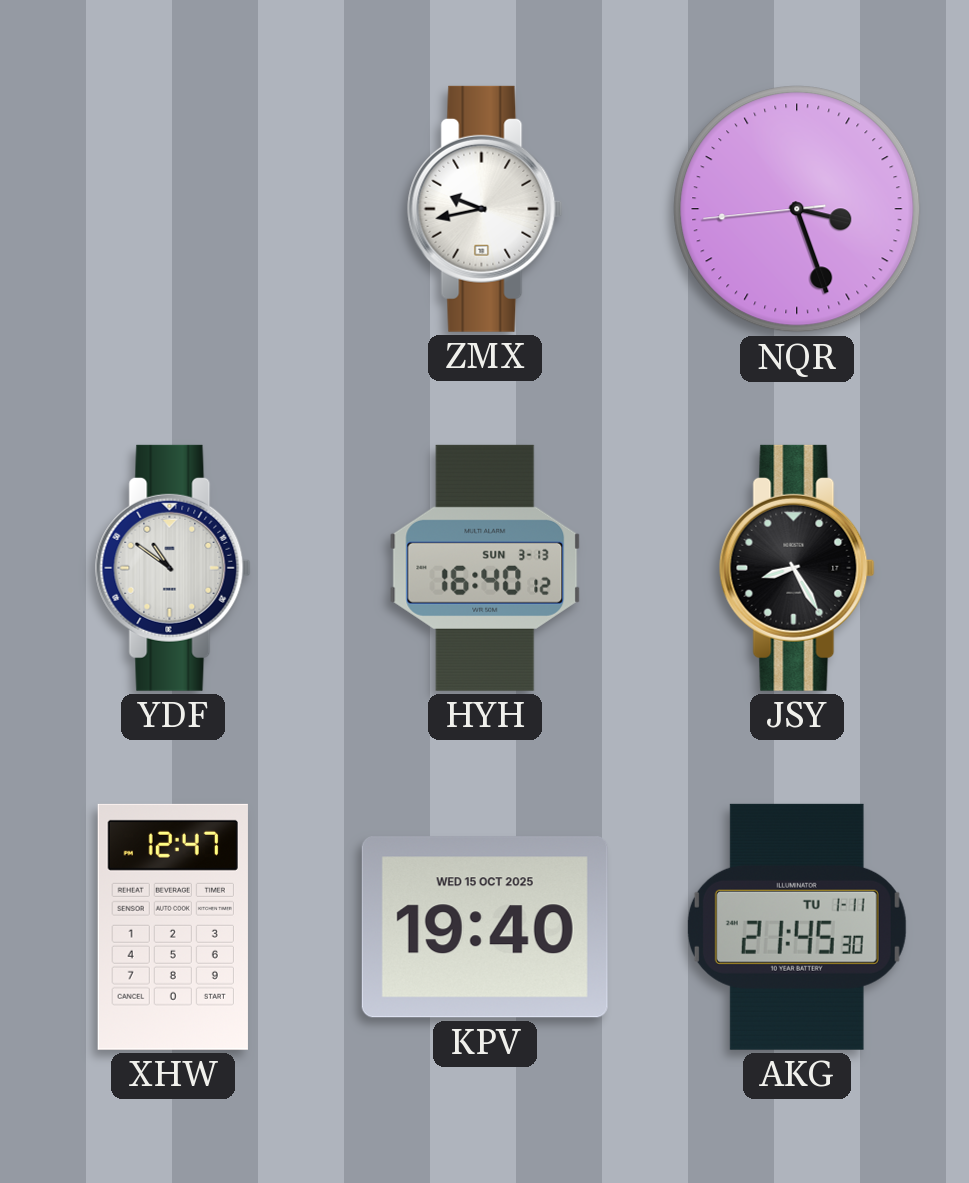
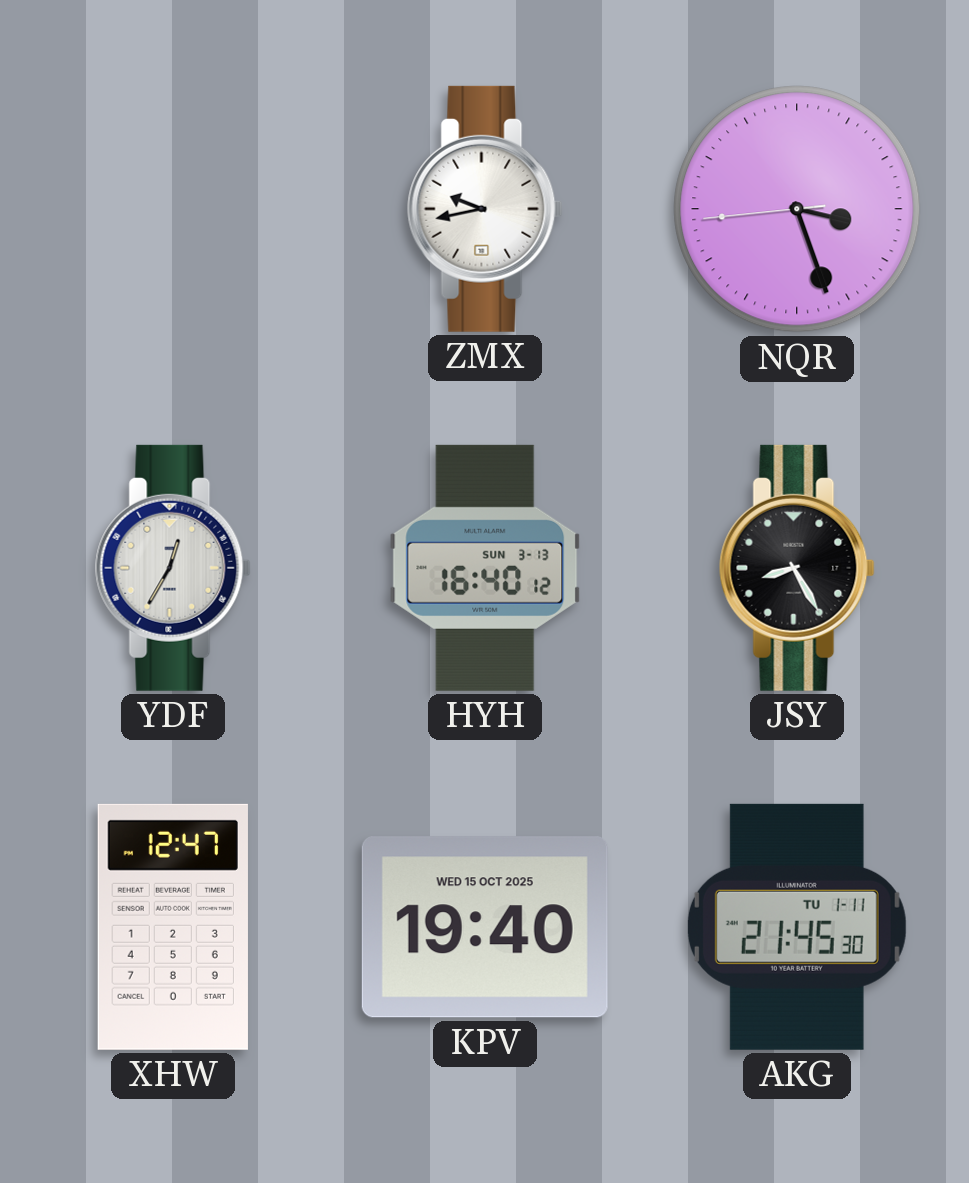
YDF: 10:51 -> 12:35
